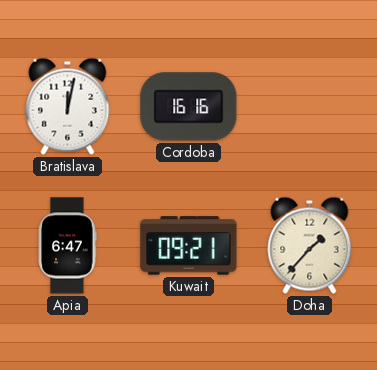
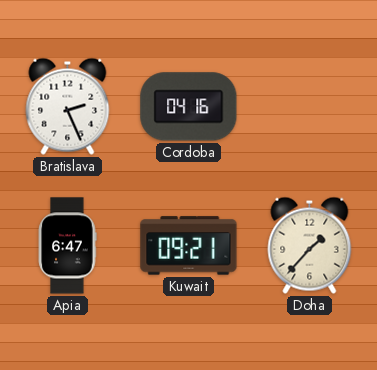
Bratislava: 12:02 -> 2:26
Cordoba: 16:16 -> 04:16
